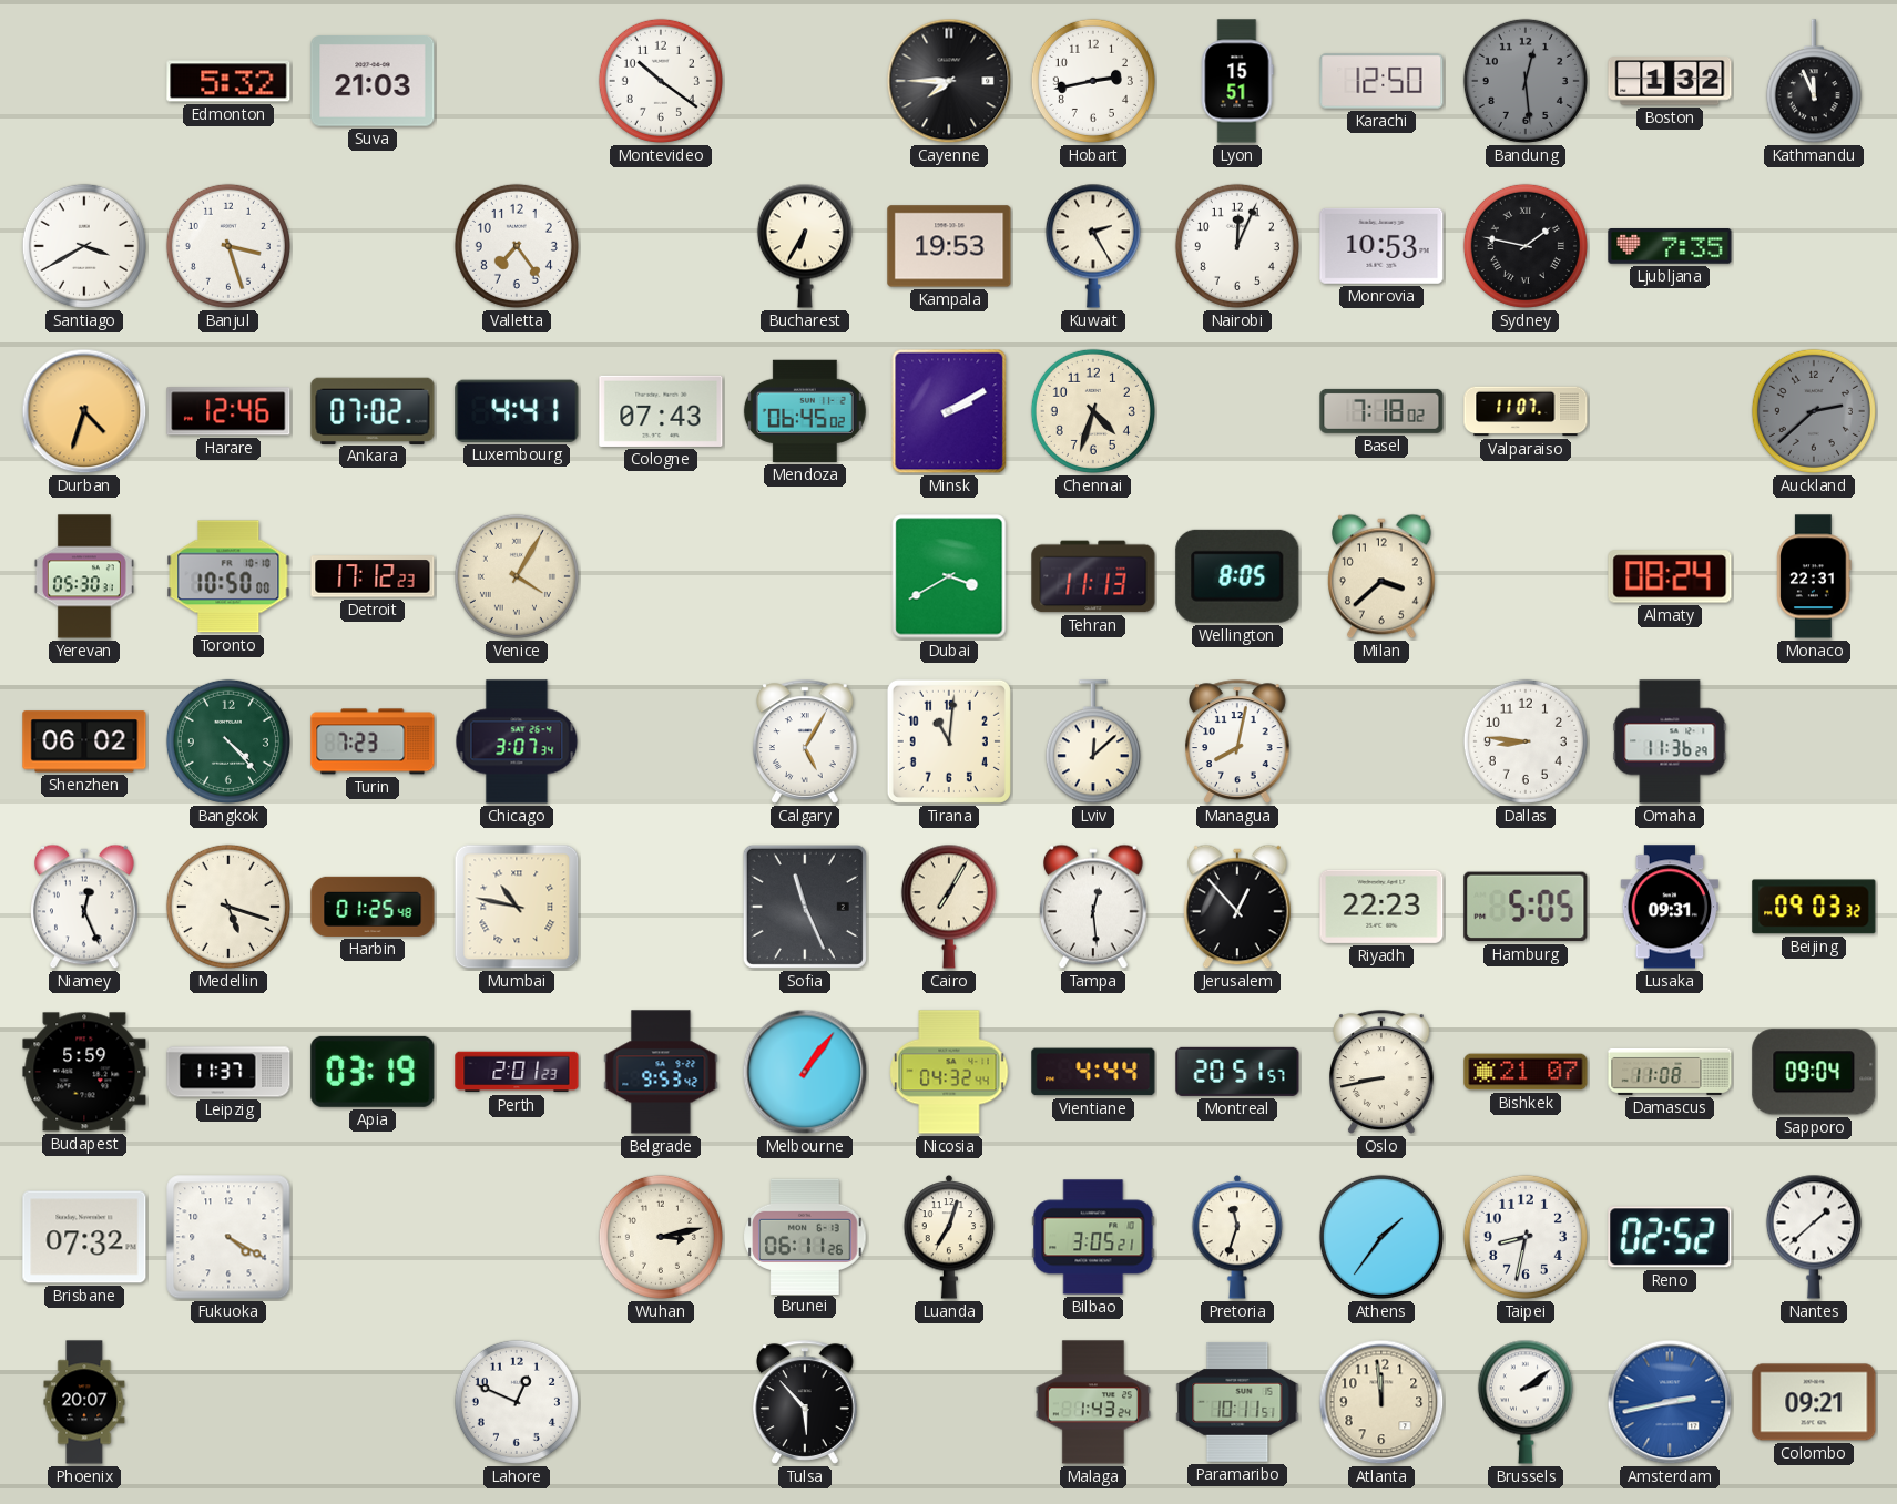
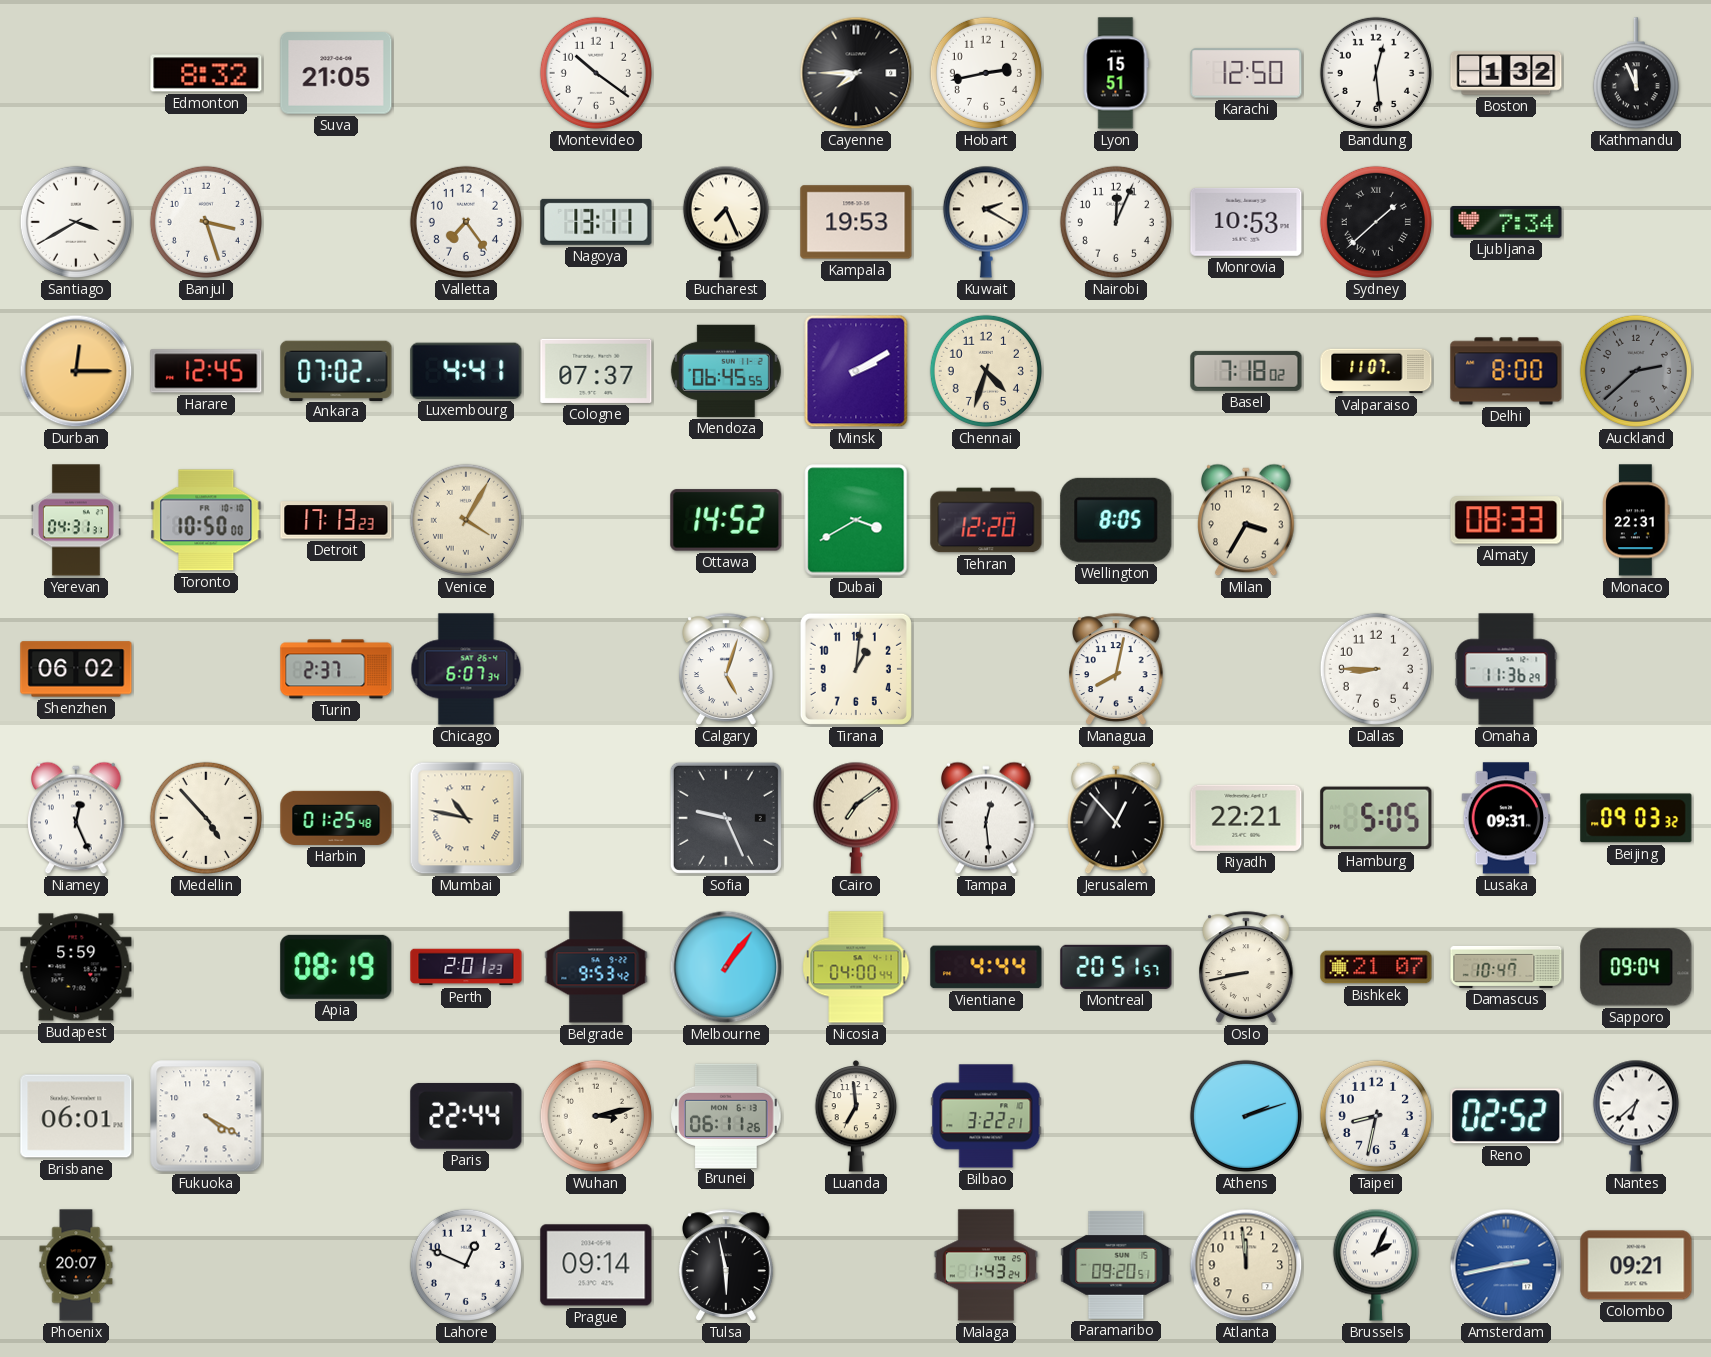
Edmonton: 5:32 -> 8:32
Suva: 21:03 -> 21:05
Bandung dial: grey -> white
Nagoya: none -> 13:11
Bucharest: 6:35 -> 7:26
Kuwait: 2:25 -> 2:20
Sydney: 1:47 -> 1:38
Ljubljana: 7:35 -> 7:34
Durban: 4:33 -> 12:15
Harare: 12:46 -> 12:45
Cologne: 07:43 -> 07:37
Mendoza: 06:45:02 -> 06:45:55
Delhi: none -> 8:00
Yerevan: 05:30 -> 04:31
Detroit: 17:12 -> 17:13
Ottawa: none -> 14:52
Tehran: 11:13 -> 12:20
Milan: 3:38 -> 3:35
Almaty: 08:24 -> 08:33
Bangkok: 4:23 -> none
Turin: 7:23 -> 2:37
Chicago: 3:07 -> 6:07
Calgary: 5:05 -> 5:03
Tirana: 11:01 -> 1:01
Lviv: 12:08 -> none
Dallas: 8:46 -> 8:45
Medellin: 5:18 -> 4:53
Sofia: 11:26 -> 9:26
Cairo: 7:05 -> 7:09
Riyadh: 22:23 -> 22:21
Leipzig: 11:37 -> none
Apia: 03:19 -> 08:19
Nicosia: 04:32 -> 04:00
Damascus: 11:08 -> 10:47
Brisbane: 07:32 -> 06:01
Paris: none -> 22:44
Luanda: 7:03 -> 6:59
Bilbao: 3:05 -> 3:22
Pretoria: 11:33 -> none
Athens: 1:36 -> 2:12
Nantes: 1:38 -> 6:38
Prague: none -> 09:14
Tulsa: 5:53 -> 5:58
Paramaribo: 10:11 -> 09:20
Brussels: 2:09 -> 2:04
